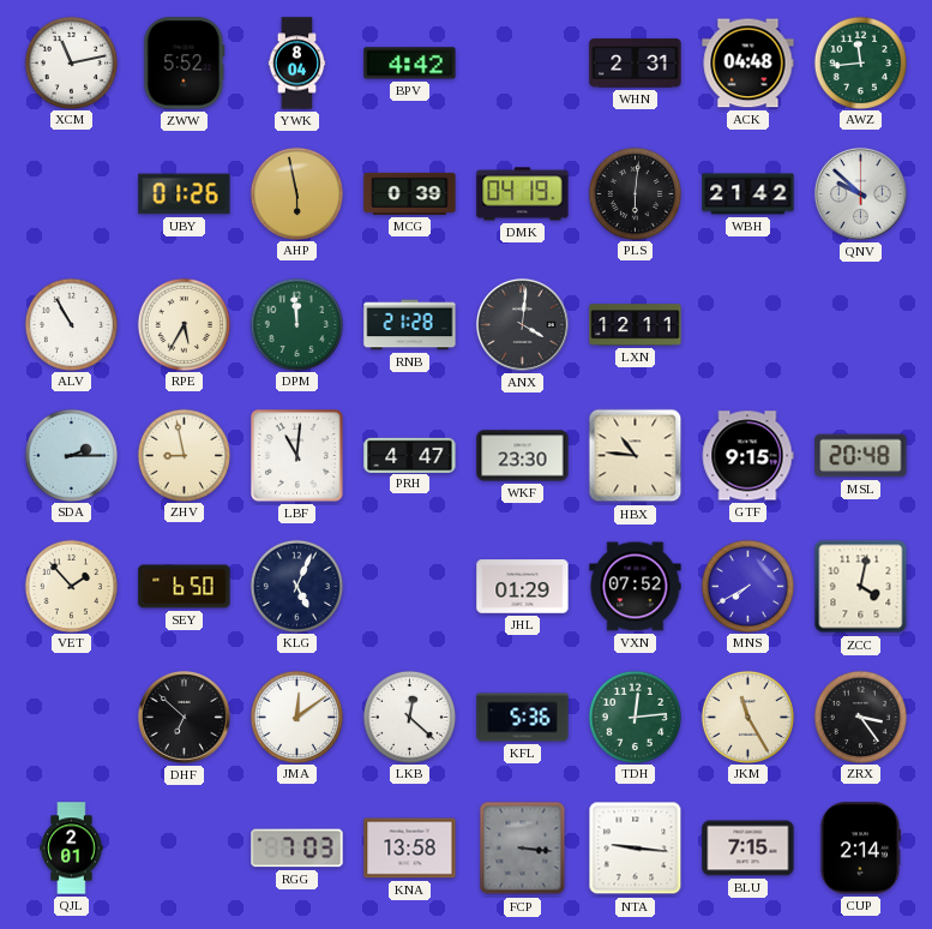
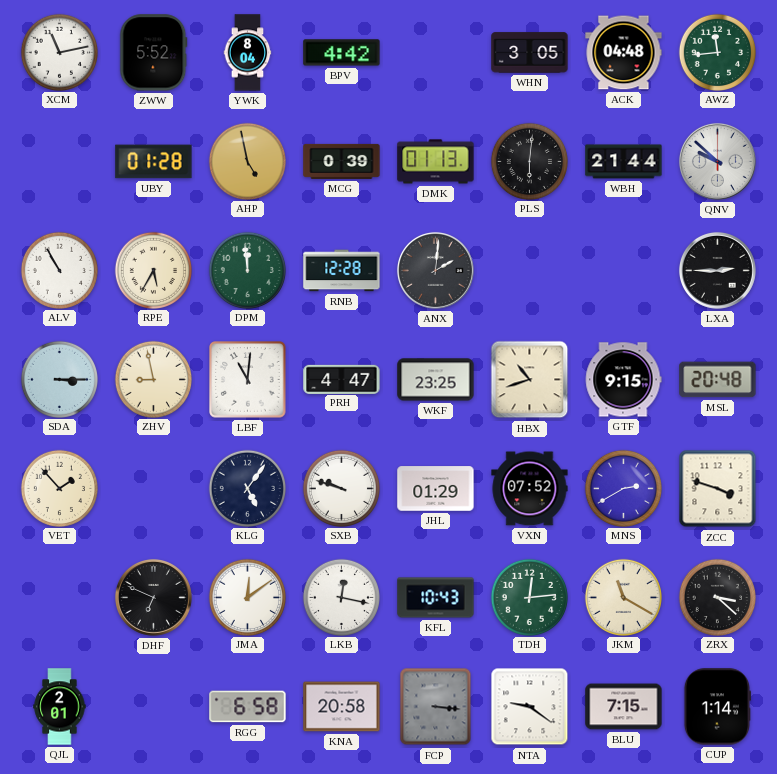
WHN: 2:31 -> 3:05
UBY: 01:26 -> 01:28
AHP: 5:58 -> 4:58
DMK: 04:19 -> 01:13
WBH: 21:42 -> 21:44
RNB: 21:28 -> 12:28
ANX: 4:01 -> 2:01
LXN: 12:11 -> none
LXA: none -> 2:45
SDA: 2:15 -> 3:15
WKF: 23:30 -> 23:25
HBX: 10:46 -> 10:42
SEY: 6:50 -> none
KLG: 5:04 -> 5:06
SXB: none -> 9:48
MNS: 7:40 -> 2:40
ZCC: 4:02 -> 3:48
DHF: 6:52 -> 6:49
LKB: 12:22 -> 12:17
KFL: 5:36 -> 10:43
JKM: 11:25 -> 11:20
ZRX: 3:24 -> 3:22
RGG: 7:03 -> 6:58
KNA: 13:58 -> 20:58
NTA: 9:16 -> 9:21
CUP: 2:14 -> 1:14
